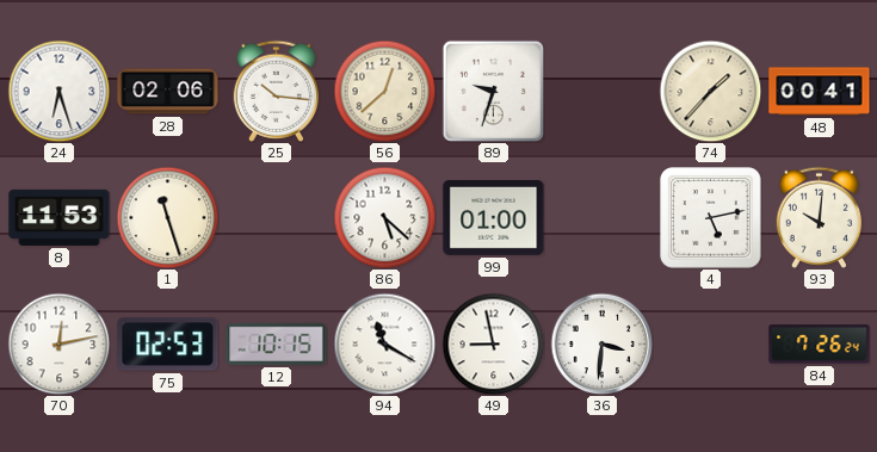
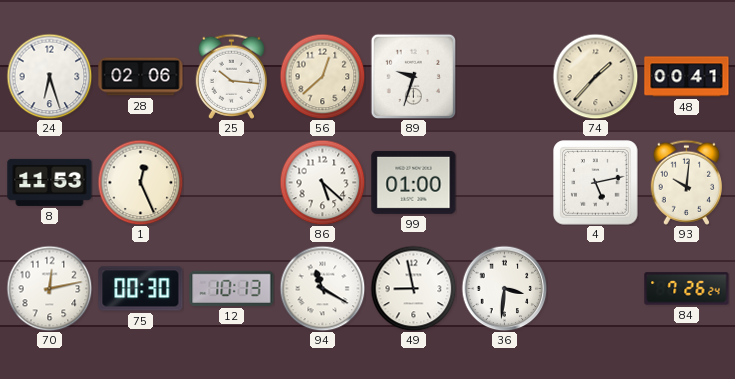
1: 11:27 -> 12:26
75: 02:53 -> 00:30
12: 10:15 -> 10:13
